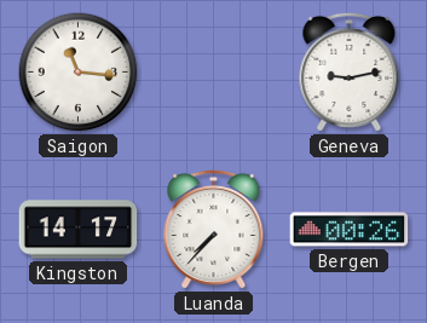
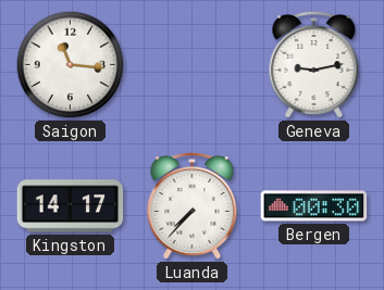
Bergen: 00:26 -> 00:30
